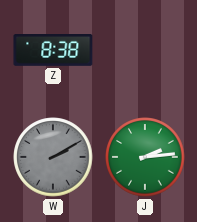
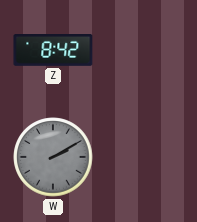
Z: 8:38 -> 8:42
J: 2:14 -> none
